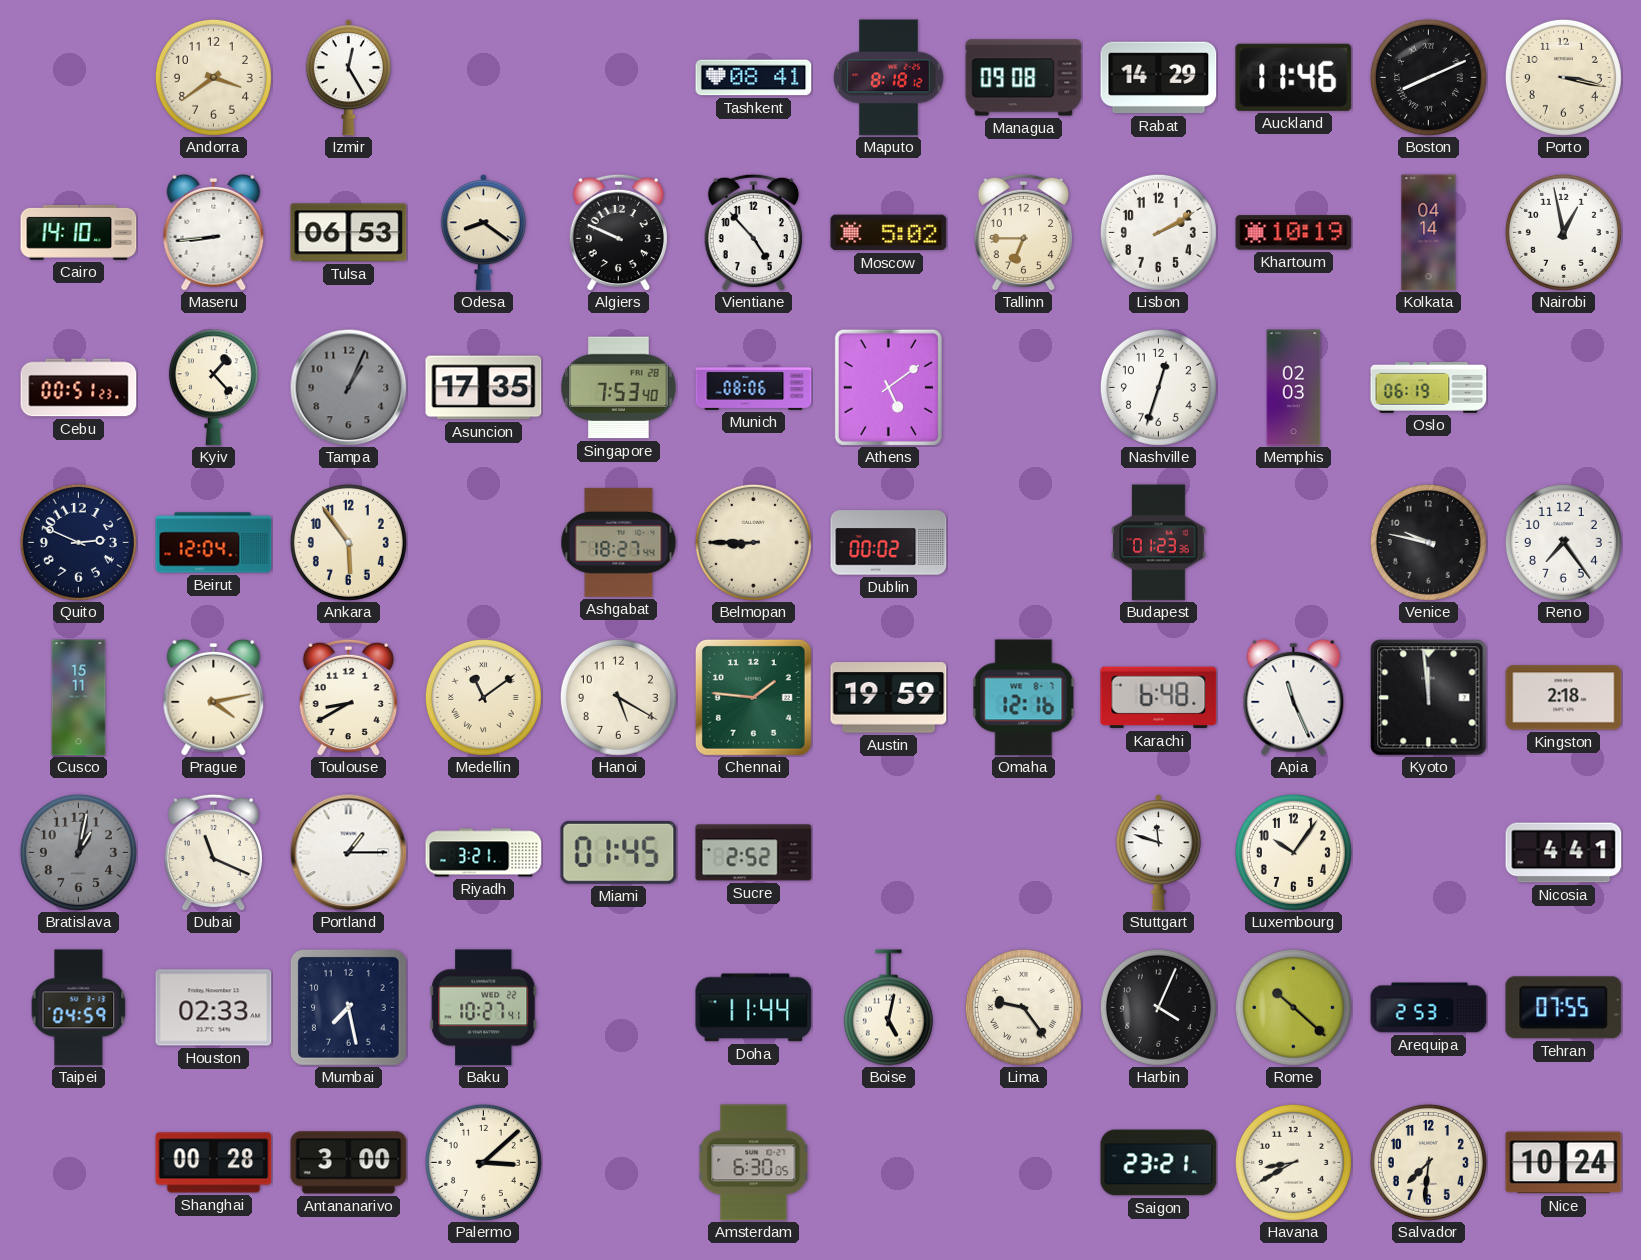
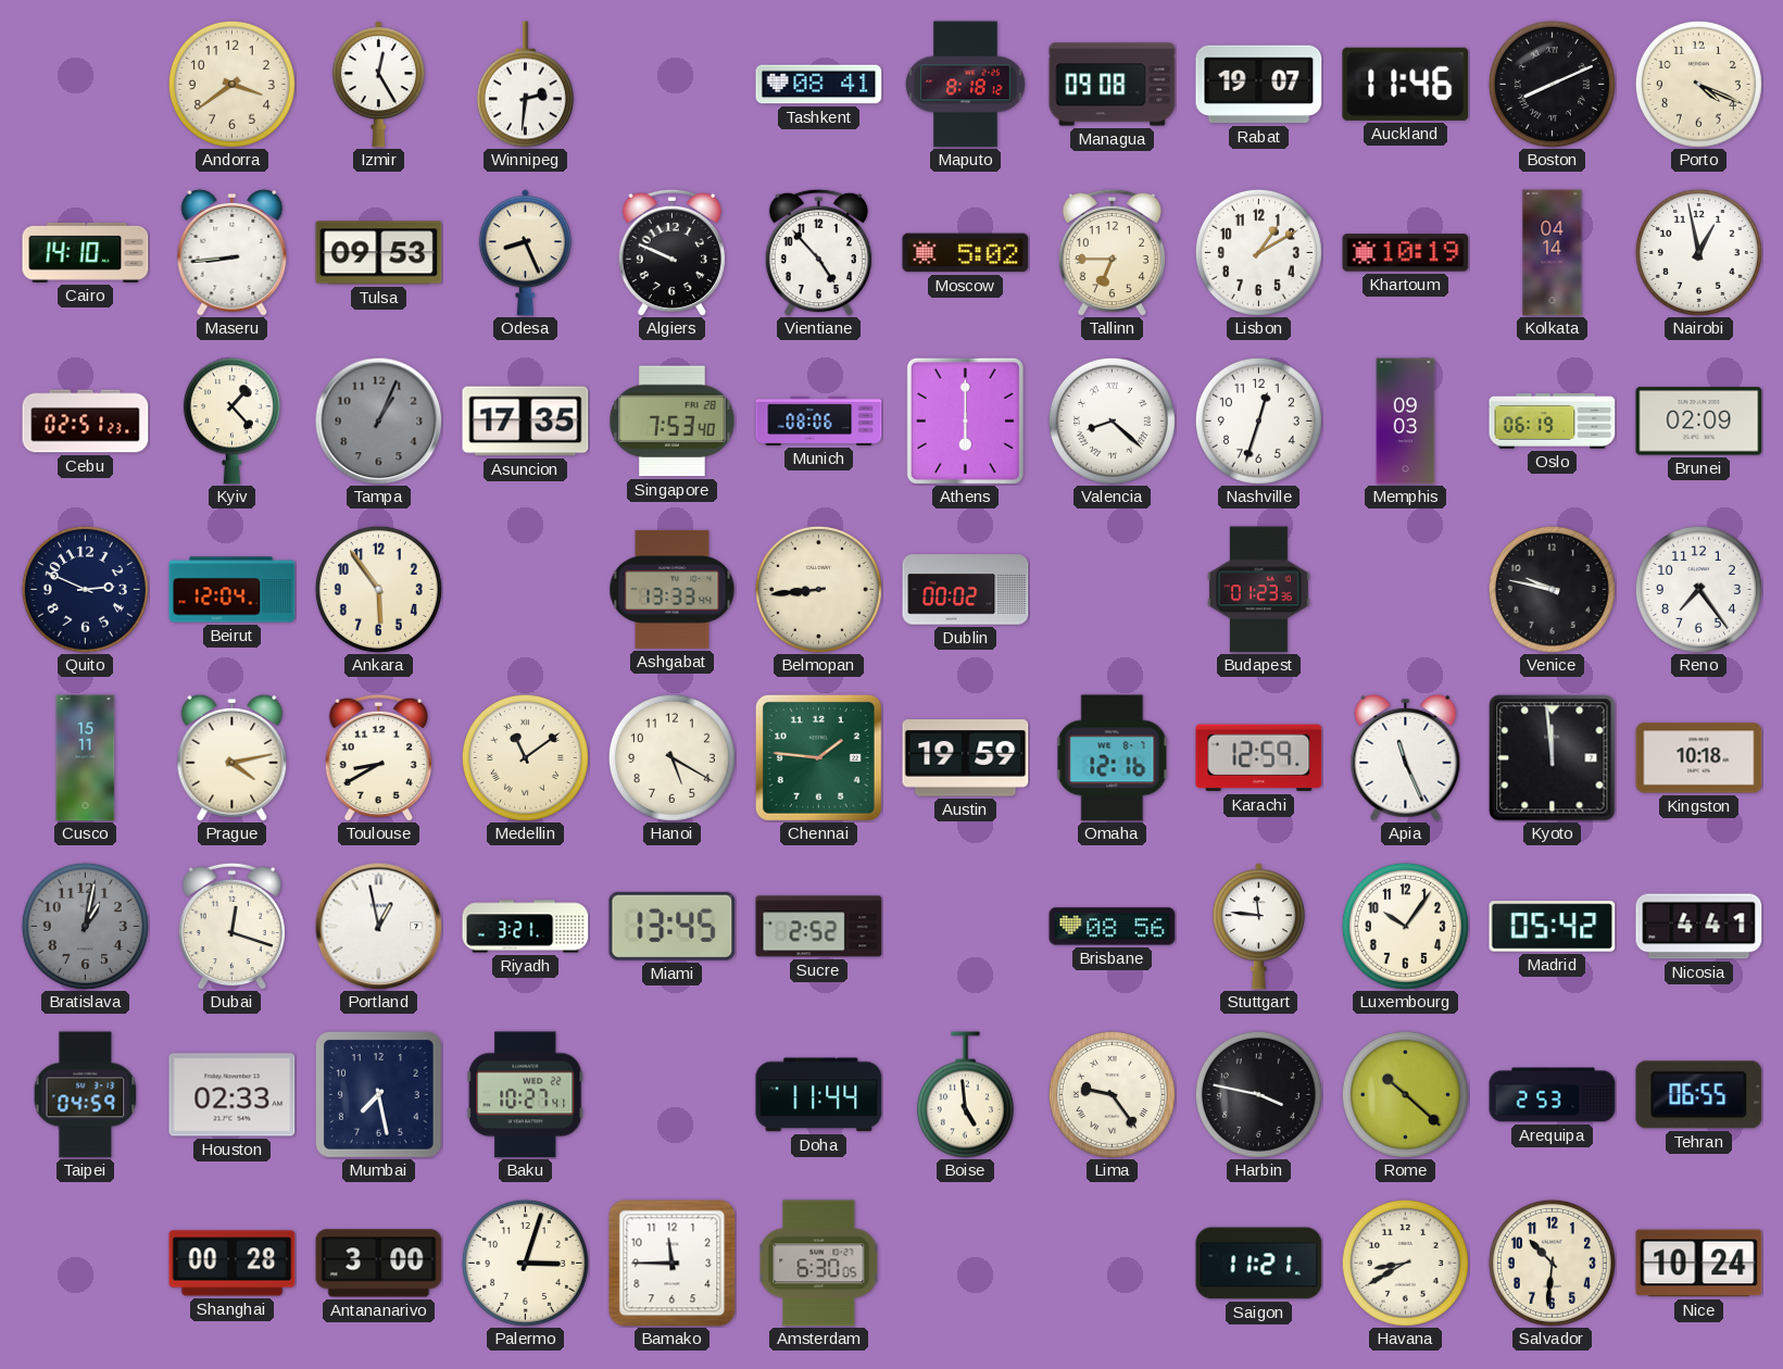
Winnipeg: none -> 2:31
Rabat: 14:29 -> 19:07
Porto: 3:17 -> 4:19
Tulsa: 06:53 -> 09:53
Odesa: 8:21 -> 8:26
Lisbon: 2:10 -> 1:10
Cebu: 00:51 -> 02:51
Athens: 5:09 -> 6:00
Valencia: none -> 8:22
Memphis: 02:03 -> 09:03
Brunei: none -> 02:09
Ashgabat: 18:27 -> 13:33
Belmopan: 8:45 -> 8:44
Karachi: 6:48 -> 12:59
Kingston: 2:18 -> 10:18
Dubai: 11:19 -> 12:18
Portland: 1:15 -> 12:58
Miami: 01:45 -> 13:45
Brisbane: none -> 08:56
Stuttgart: 11:48 -> 11:46
Madrid: none -> 05:42
Boise: 5:02 -> 4:59
Harbin: 4:04 -> 3:47
Tehran: 07:55 -> 06:55
Palermo: 3:08 -> 3:03
Bamako: none -> 11:45
Saigon: 23:21 -> 11:21
Salvador: 7:31 -> 10:31
